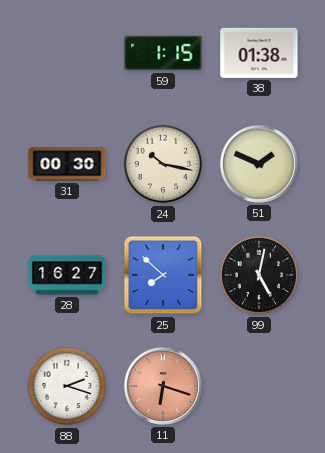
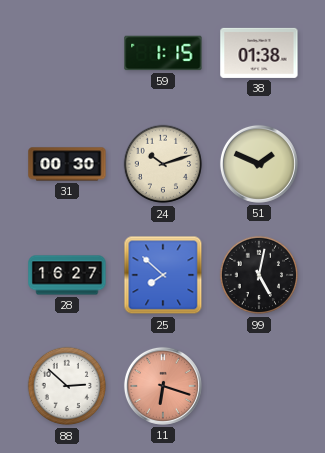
24: 10:17 -> 10:12
88: 2:18 -> 2:52
